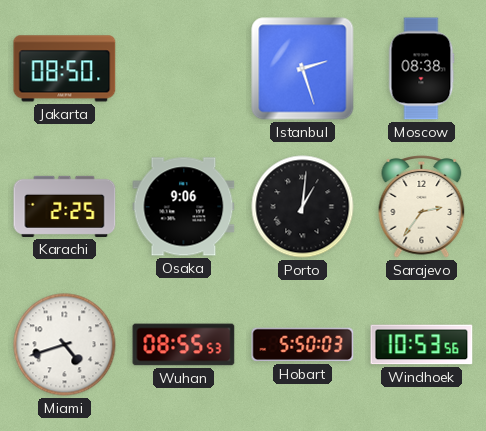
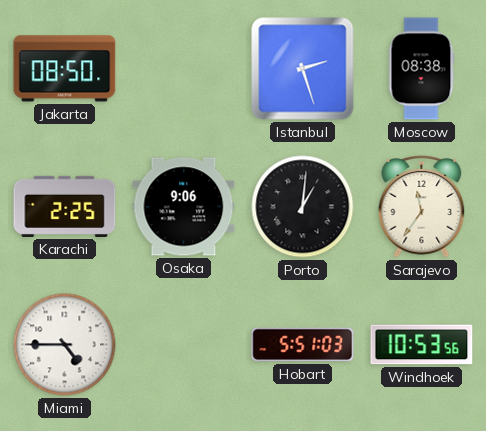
Sarajevo: 2:36 -> 11:36
Miami: 4:42 -> 4:45
Wuhan: 08:55 -> none
Hobart: 5:50 -> 5:51
